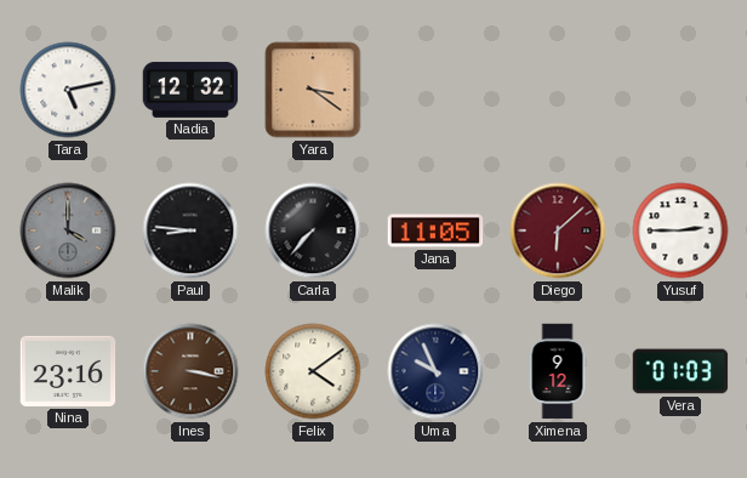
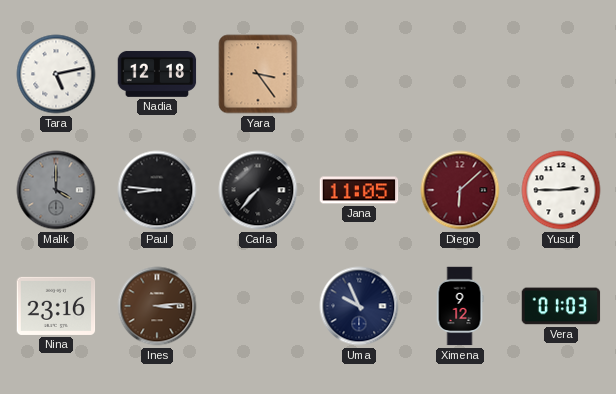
Nadia: 12:32 -> 12:18
Yara: 3:21 -> 3:24
Ines: 3:17 -> 3:14
Felix: 4:09 -> none
